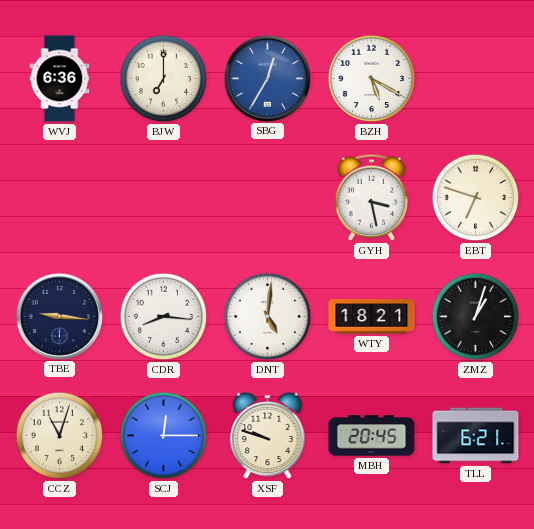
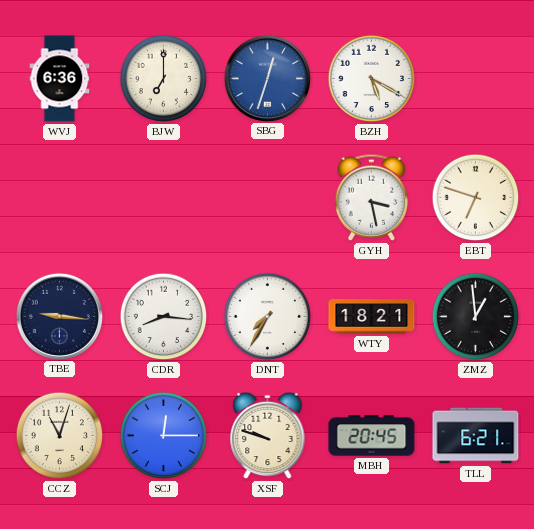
SBG: 12:35 -> 12:33
DNT: 5:01 -> 7:35
ZMZ: 1:03 -> 12:59
